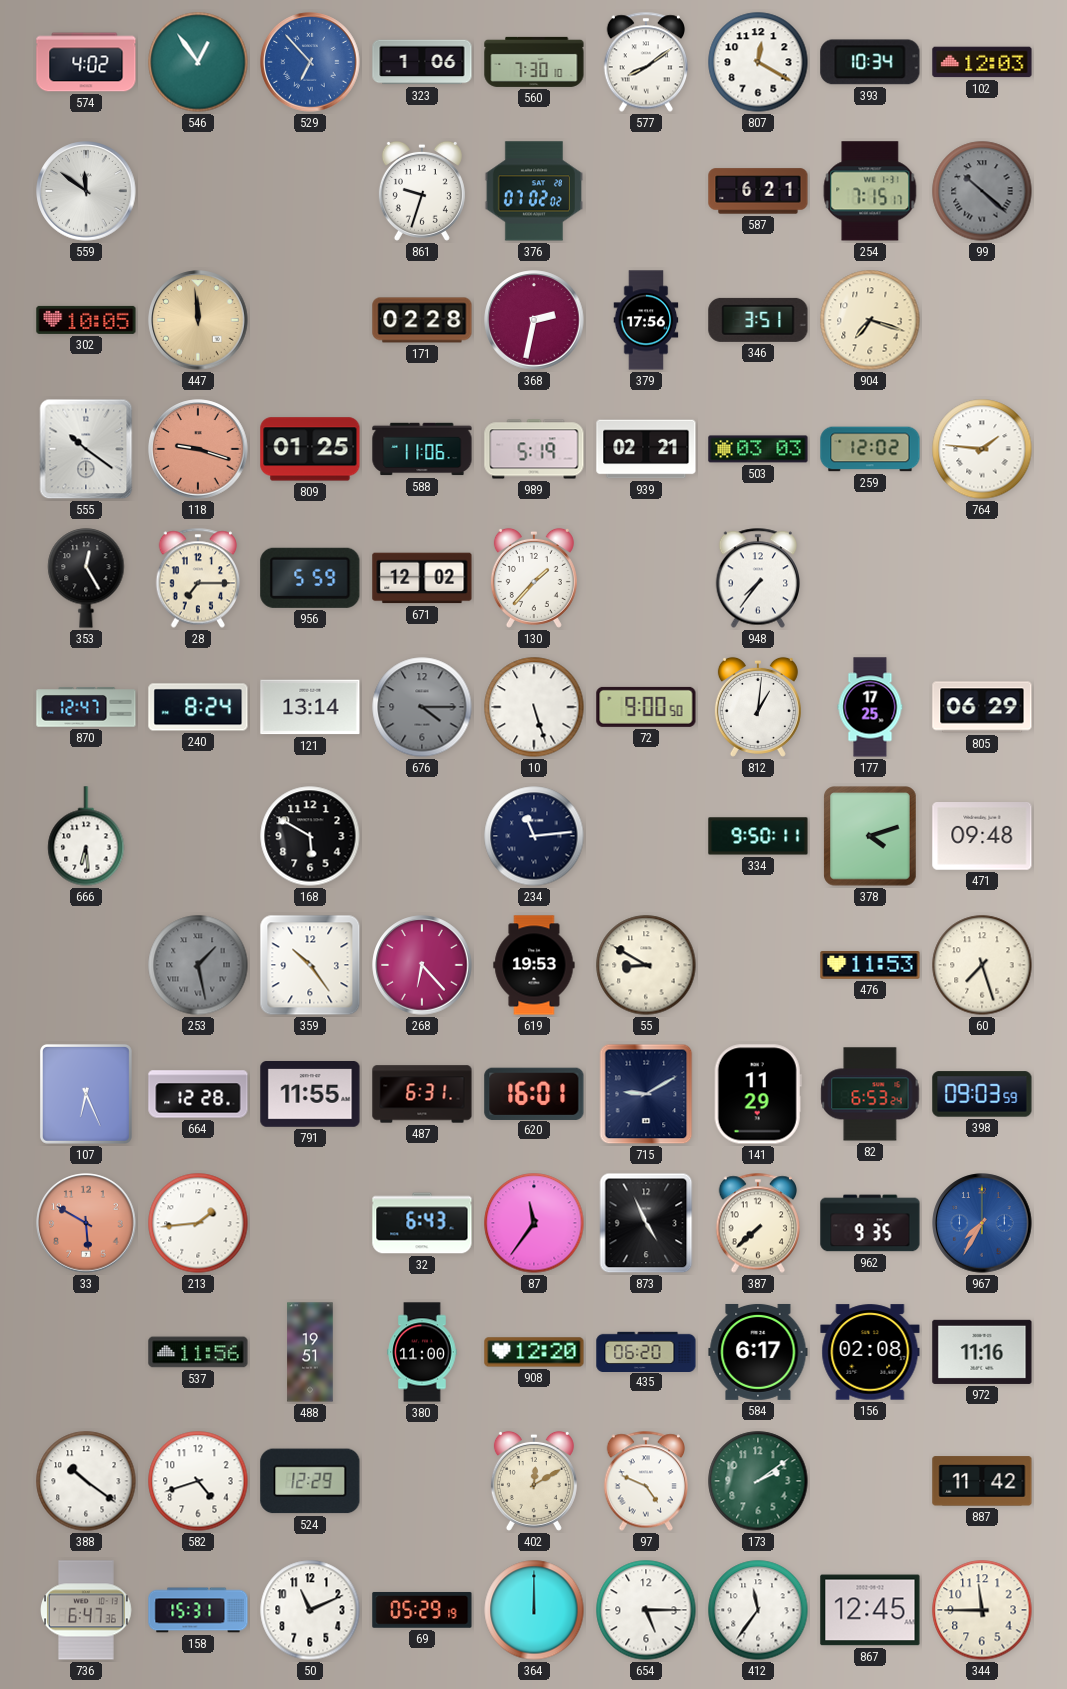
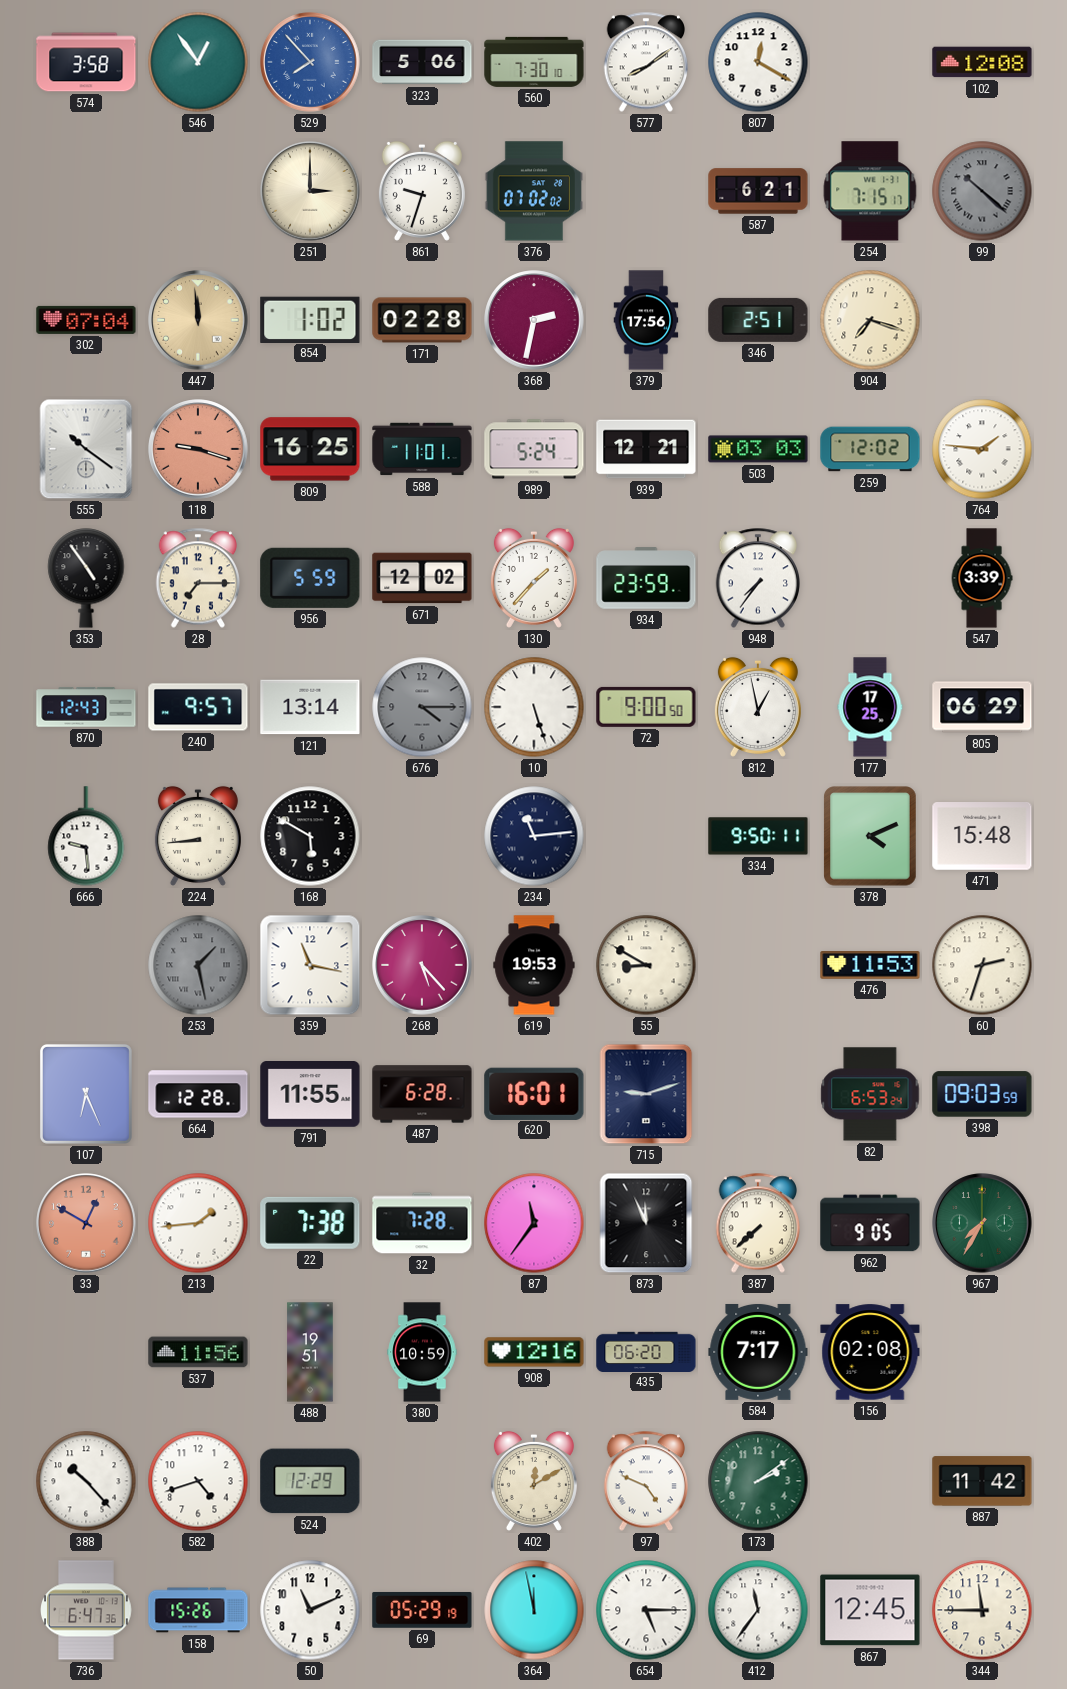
574: 4:02 -> 3:58
529: 6:53 -> 7:53
323: 1:06 -> 5:06
393: 10:34 -> none
102: 12:03 -> 12:08
559: 11:51 -> none
251: none -> 3:00
302: 10:05 -> 07:04
854: none -> 1:02
346: 3:51 -> 2:51
809: 01:25 -> 16:25
588: 11:06 -> 11:01
989: 5:19 -> 5:24
939: 02:21 -> 12:21
353: 12:25 -> 4:54
934: none -> 23:59
547: none -> 3:39
870: 12:47 -> 12:43
240: 8:24 -> 9:57
812: 1:01 -> 12:58
666: 6:29 -> 9:29
224: none -> 8:44
378: 4:12 -> 4:11
471: 09:48 -> 15:48
359: 10:24 -> 11:17
268: 6:23 -> 5:23
60: 7:27 -> 2:33
487: 6:31 -> 6:28
715: 9:10 -> 9:12
141: 11:29 -> none
33: 5:50 -> 12:50
22: none -> 7:38
32: 6:43 -> 7:28
873: 4:56 -> 11:56
962: 9:35 -> 9:05
967 dial: blue -> green
380: 11:00 -> 10:59
908: 12:20 -> 12:16
584: 6:17 -> 7:17
972: 11:16 -> none
388: 10:21 -> 10:23
158: 15:31 -> 15:26
364: 12:00 -> 11:58
